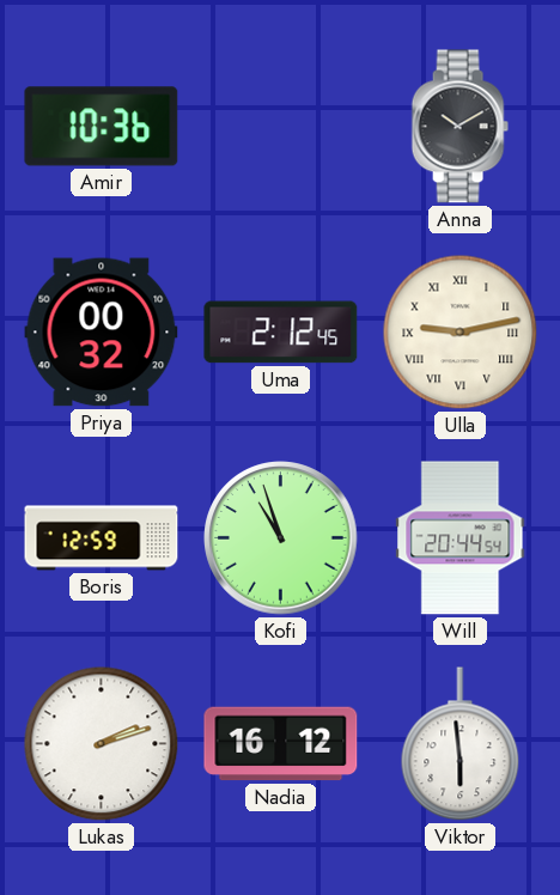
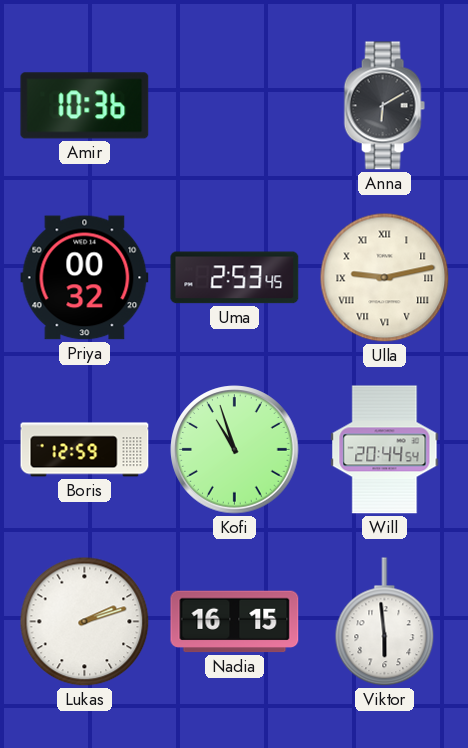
Anna: 10:10 -> 6:10
Uma: 2:12 -> 2:53
Nadia: 16:12 -> 16:15
